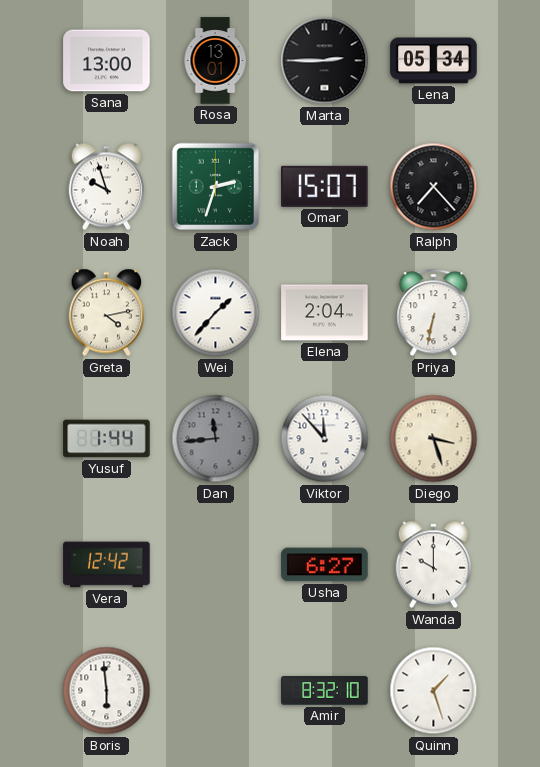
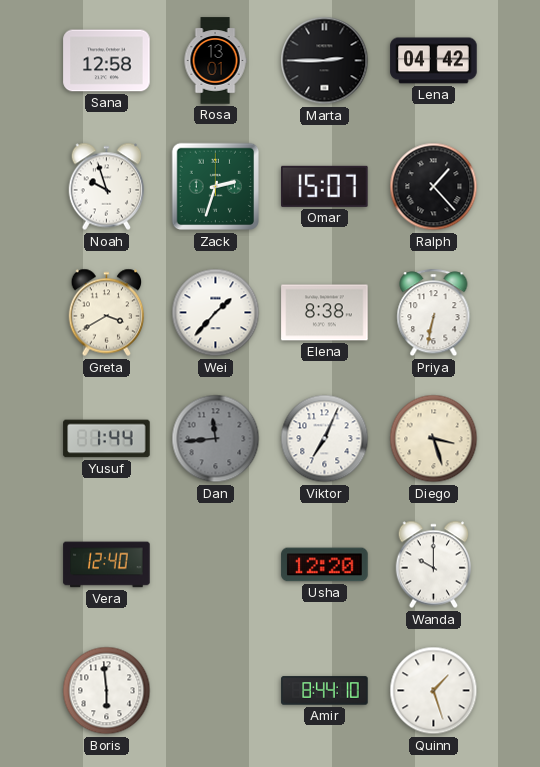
Sana: 13:00 -> 12:58
Lena: 05:34 -> 04:42
Ralph: 7:23 -> 1:23
Greta: 4:13 -> 3:40
Elena: 2:04 -> 8:38
Viktor: 11:53 -> 7:04
Vera: 12:42 -> 12:40
Usha: 6:27 -> 12:20
Amir: 8:32 -> 8:44
